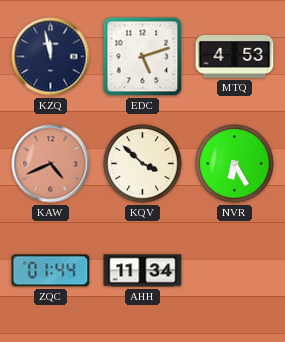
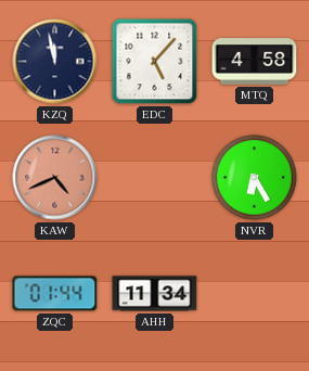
EDC: 5:12 -> 5:07
MTQ: 4:53 -> 4:58
KQV: 3:52 -> none
